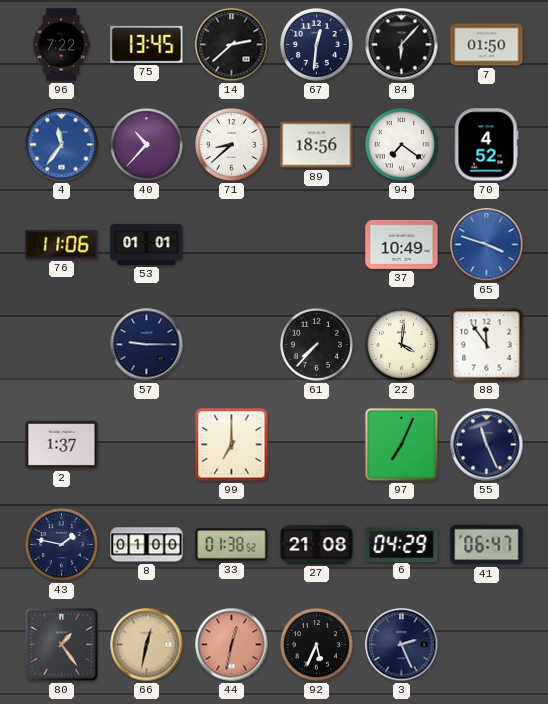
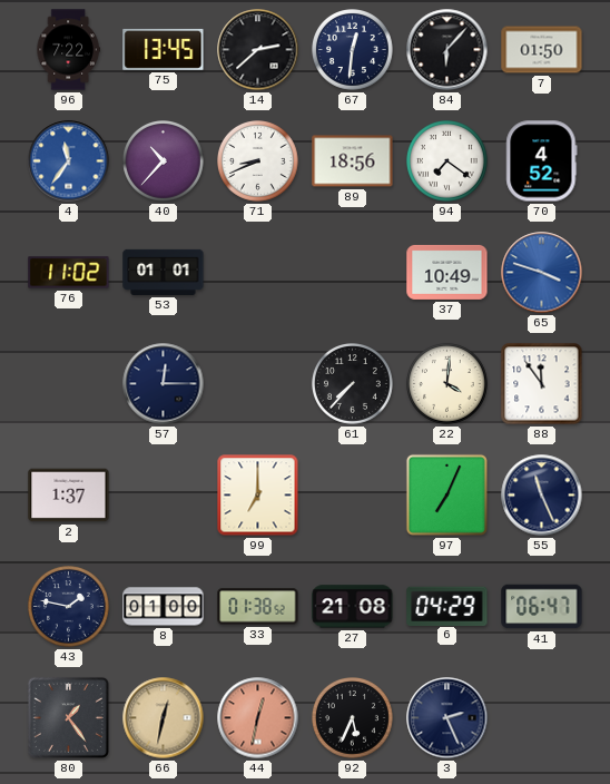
71: 8:38 -> 8:41
76: 11:06 -> 11:02
57: 9:15 -> 12:15
